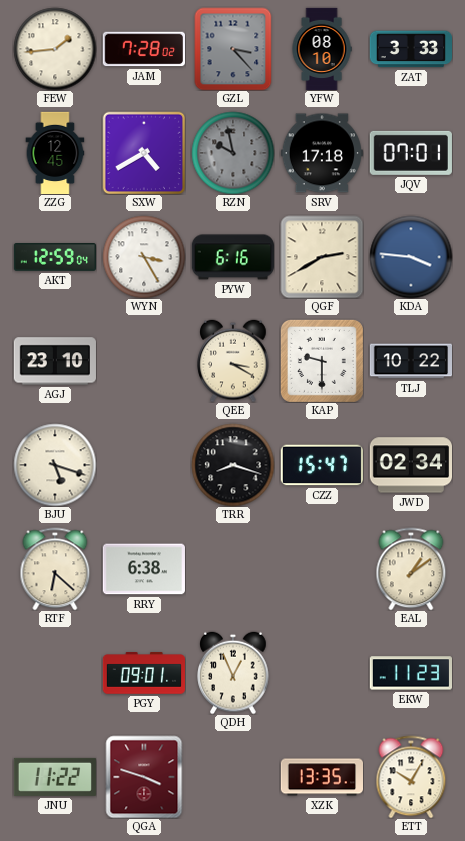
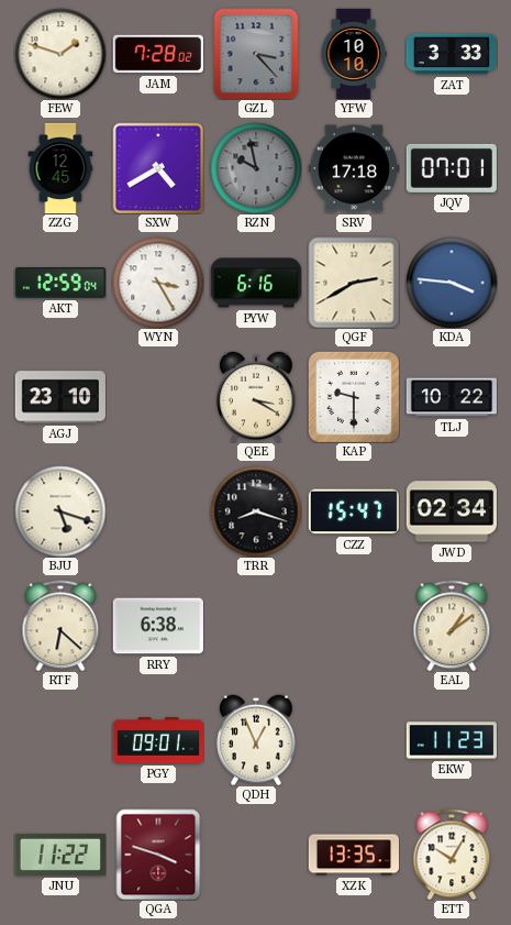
FEW: 1:44 -> 1:48
YFW: 08:10 -> 10:10
